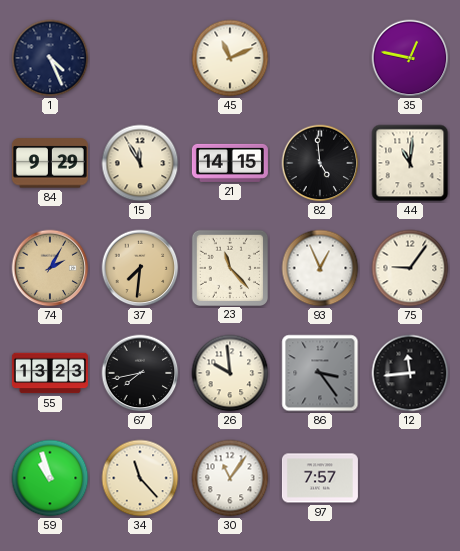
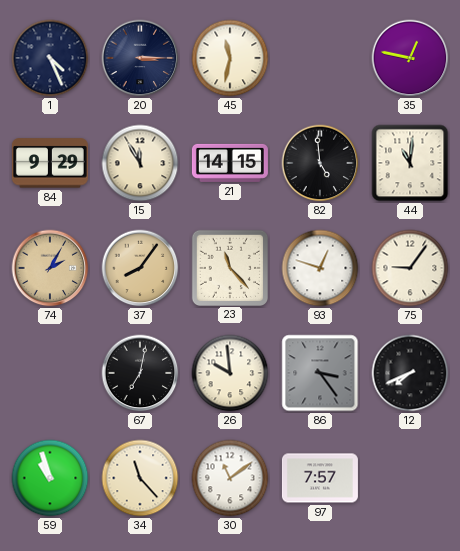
20: none -> 3:15
45: 11:11 -> 11:32
37: 7:31 -> 8:06
93: 12:56 -> 12:48
55: 13:23 -> none
67: 7:43 -> 7:02
12: 11:44 -> 7:41
30: 11:06 -> 11:09
